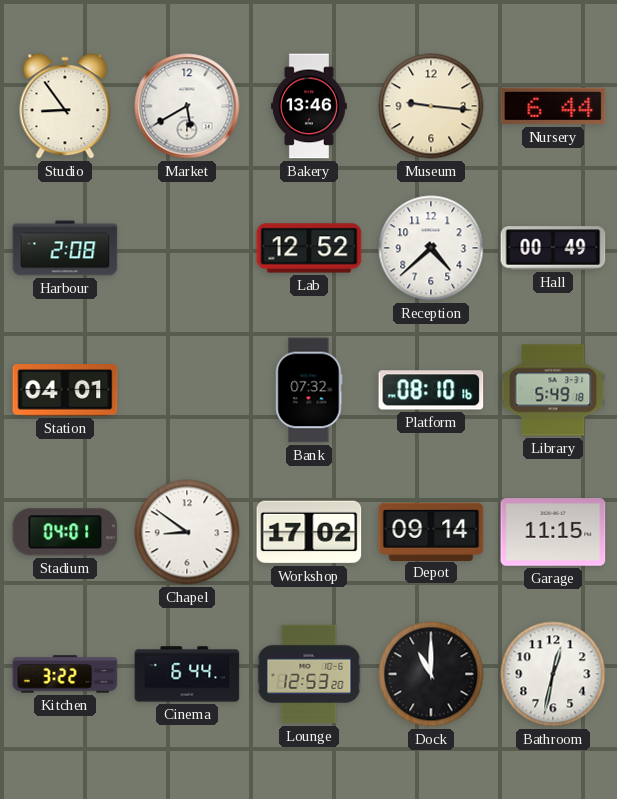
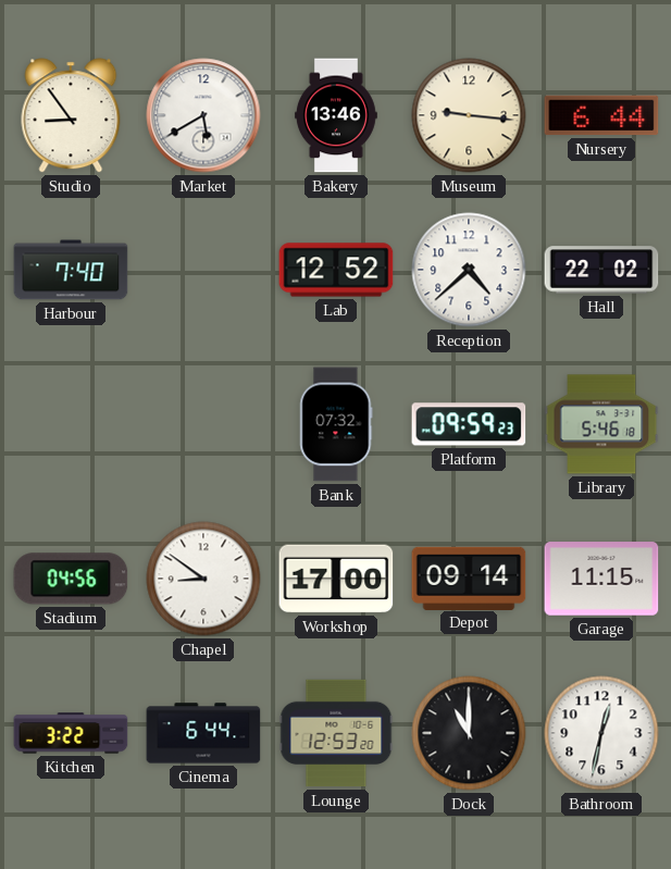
Harbour: 2:08 -> 7:40
Hall: 00:49 -> 22:02
Station: 04:01 -> none
Platform: 08:10 -> 09:59
Library: 5:49 -> 5:46
Stadium: 04:01 -> 04:56
Workshop: 17:02 -> 17:00
